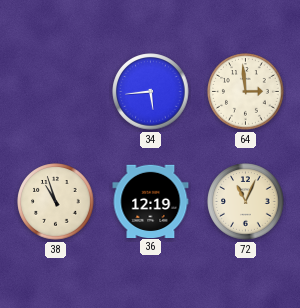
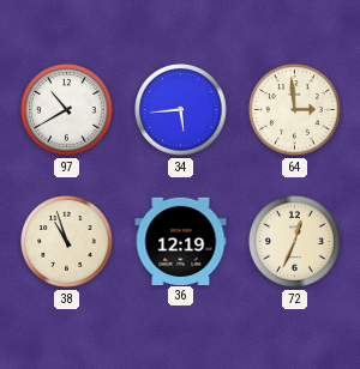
97: none -> 10:40
72: 11:04 -> 12:34
